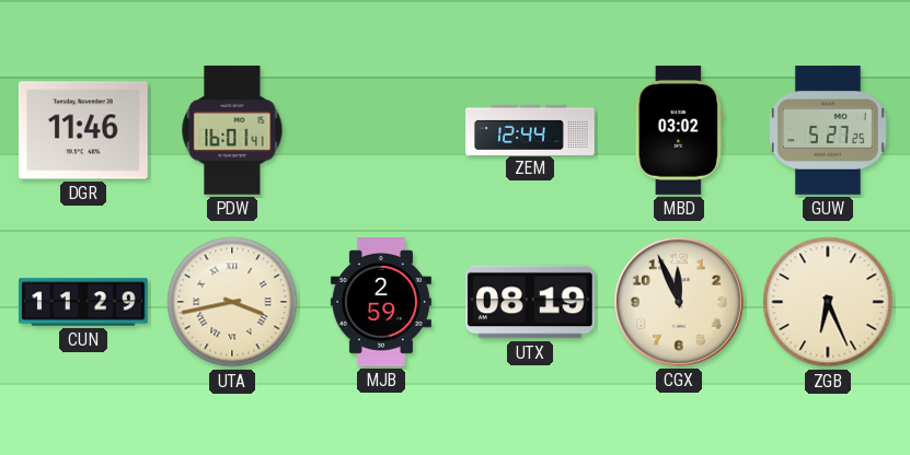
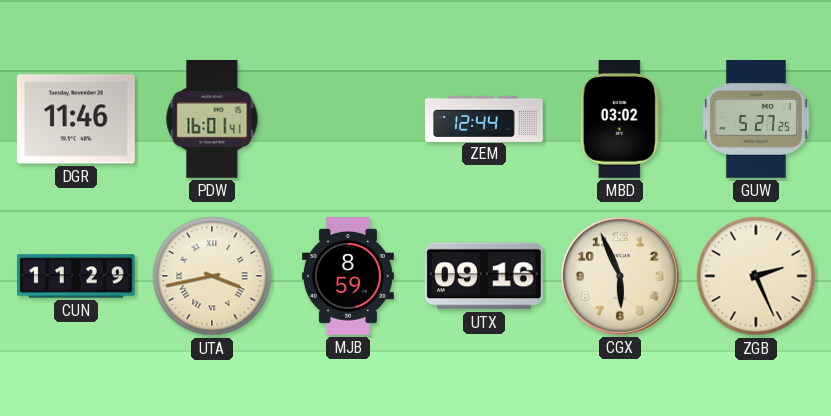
MJB: 2:59 -> 8:59
UTX: 08:19 -> 09:16
CGX: 11:56 -> 5:56
ZGB: 6:26 -> 2:26
